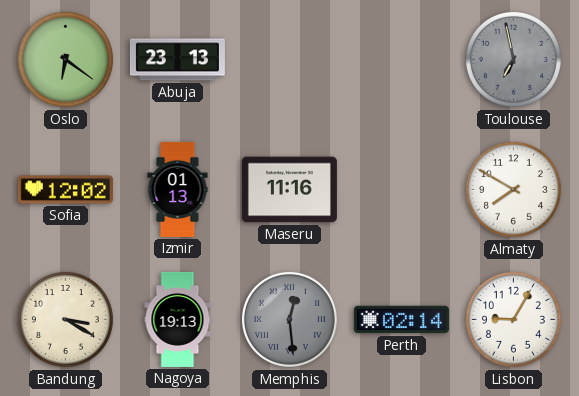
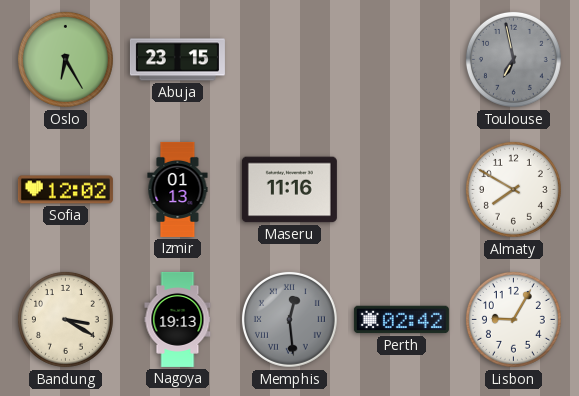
Oslo: 6:21 -> 6:25
Abuja: 23:13 -> 23:15
Perth: 02:14 -> 02:42
